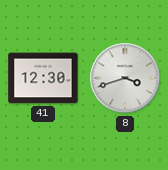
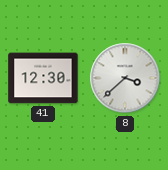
8: 3:42 -> 3:38
